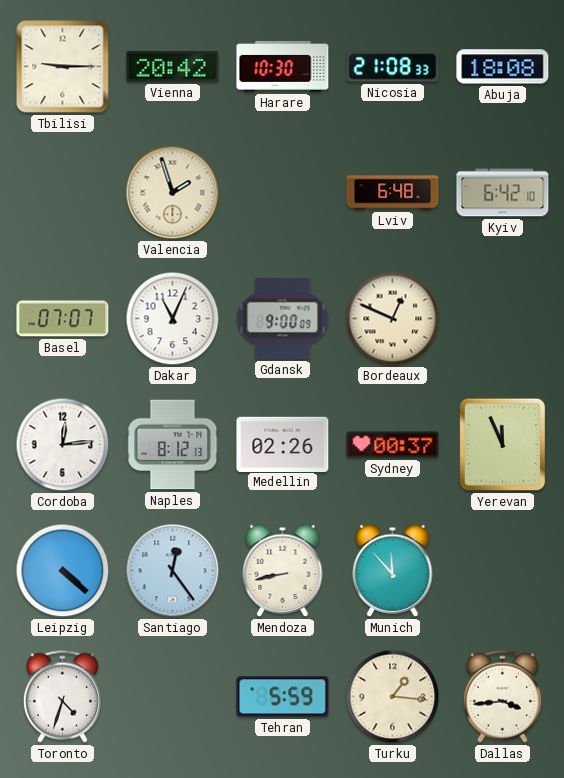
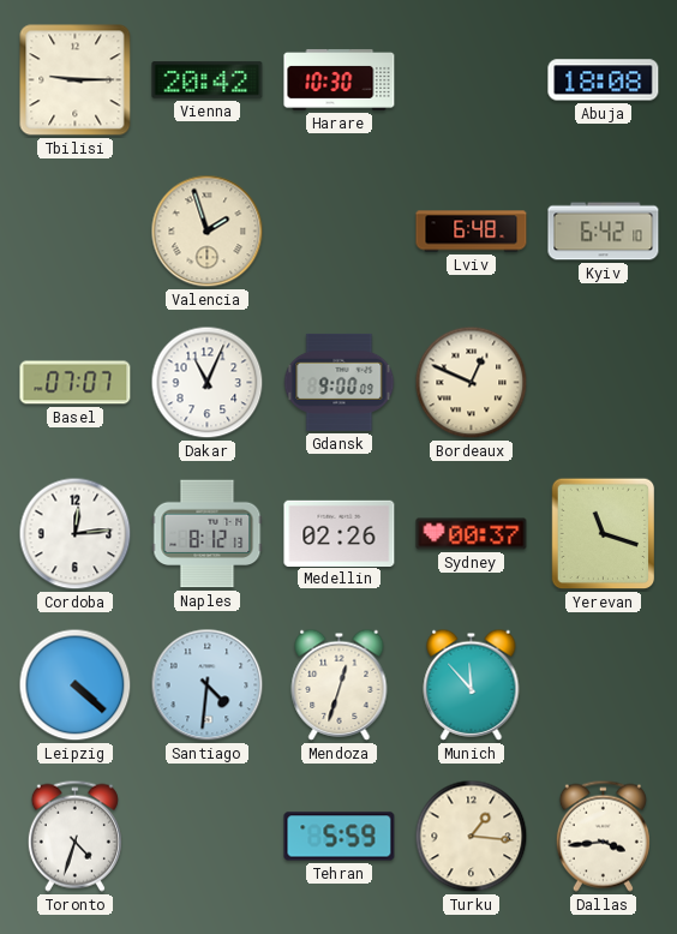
Nicosia: 21:08 -> none
Yerevan: 11:56 -> 11:18
Santiago: 12:24 -> 4:31
Mendoza: 8:43 -> 12:33
